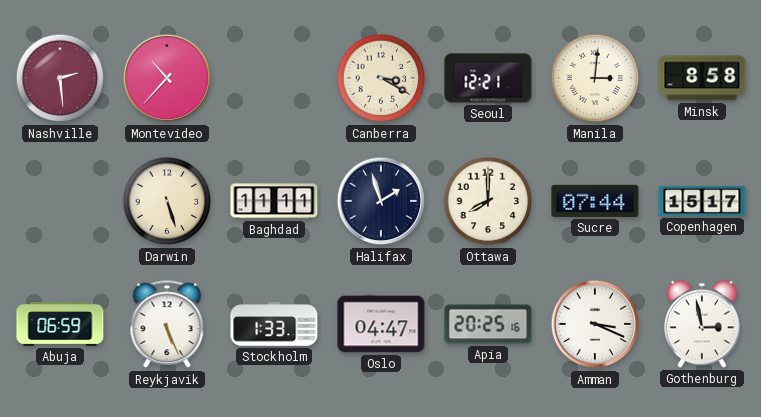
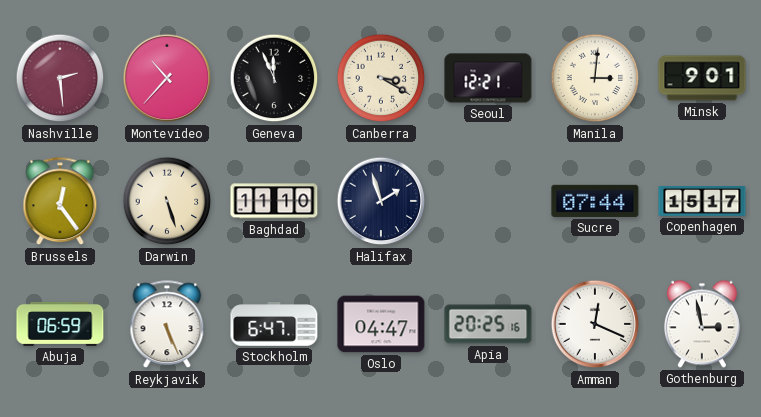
Geneva: none -> 11:56
Minsk: 8:58 -> 9:01
Brussels: none -> 12:24
Baghdad: 11:11 -> 11:10
Ottawa: 8:00 -> none
Stockholm: 1:33 -> 6:47
Amman: 3:19 -> 12:19
